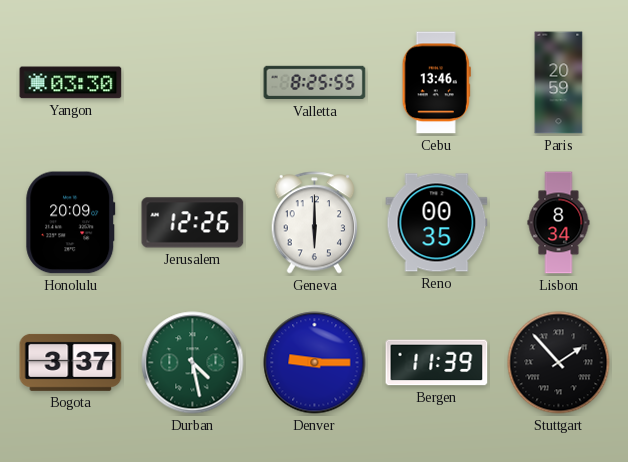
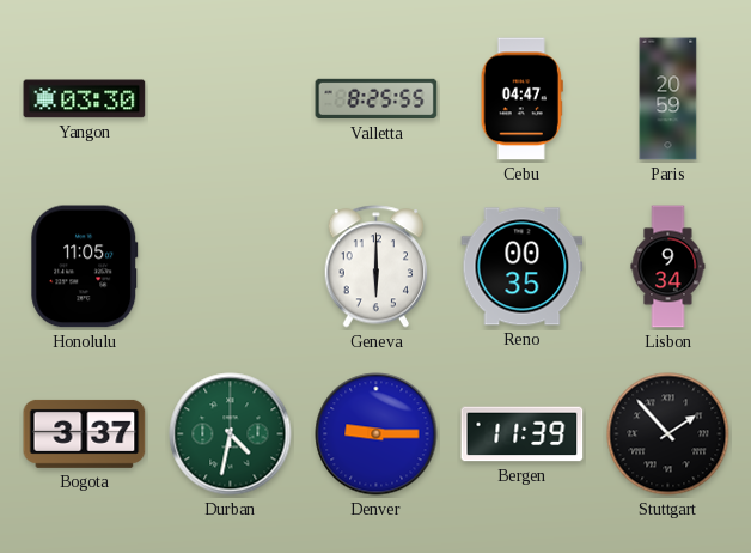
Cebu: 13:46 -> 04:47
Honolulu: 20:09 -> 11:05
Jerusalem: 12:26 -> none
Lisbon: 8:34 -> 9:34
Durban: 4:28 -> 4:32
